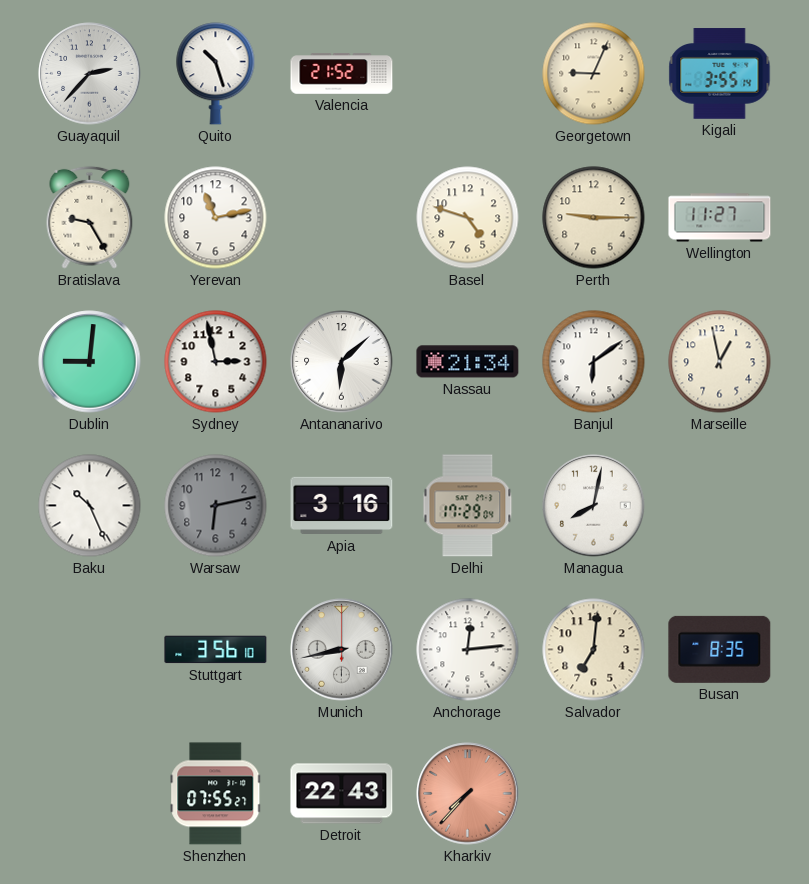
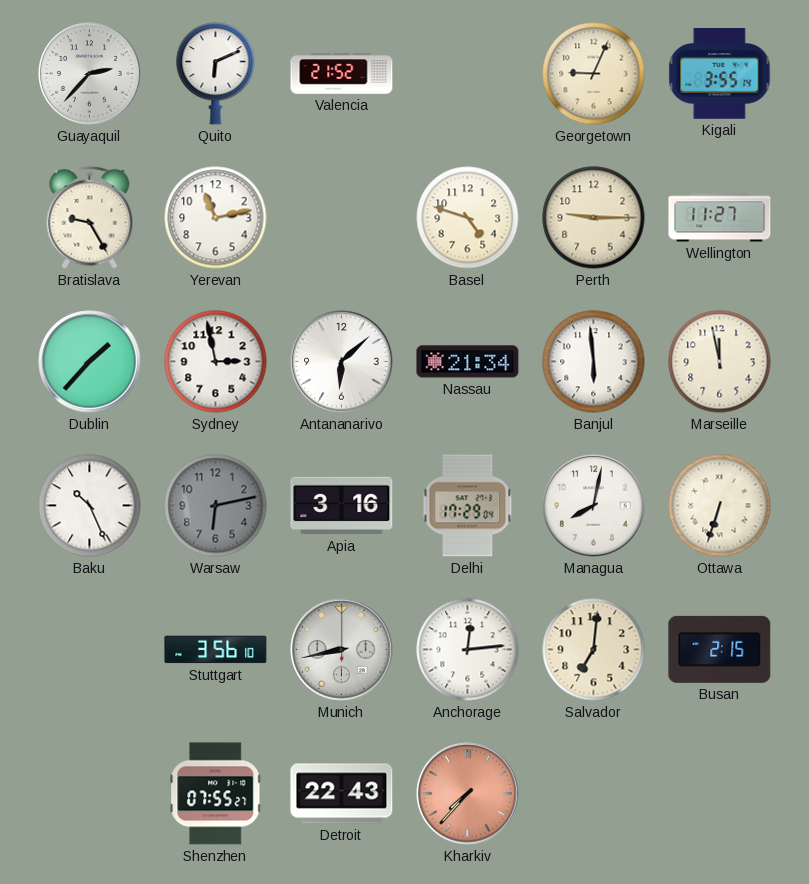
Quito: 10:27 -> 6:11
Dublin: 9:01 -> 1:37
Banjul: 6:09 -> 5:59
Marseille: 12:58 -> 11:58
Ottawa: none -> 6:33
Busan: 8:35 -> 2:15
